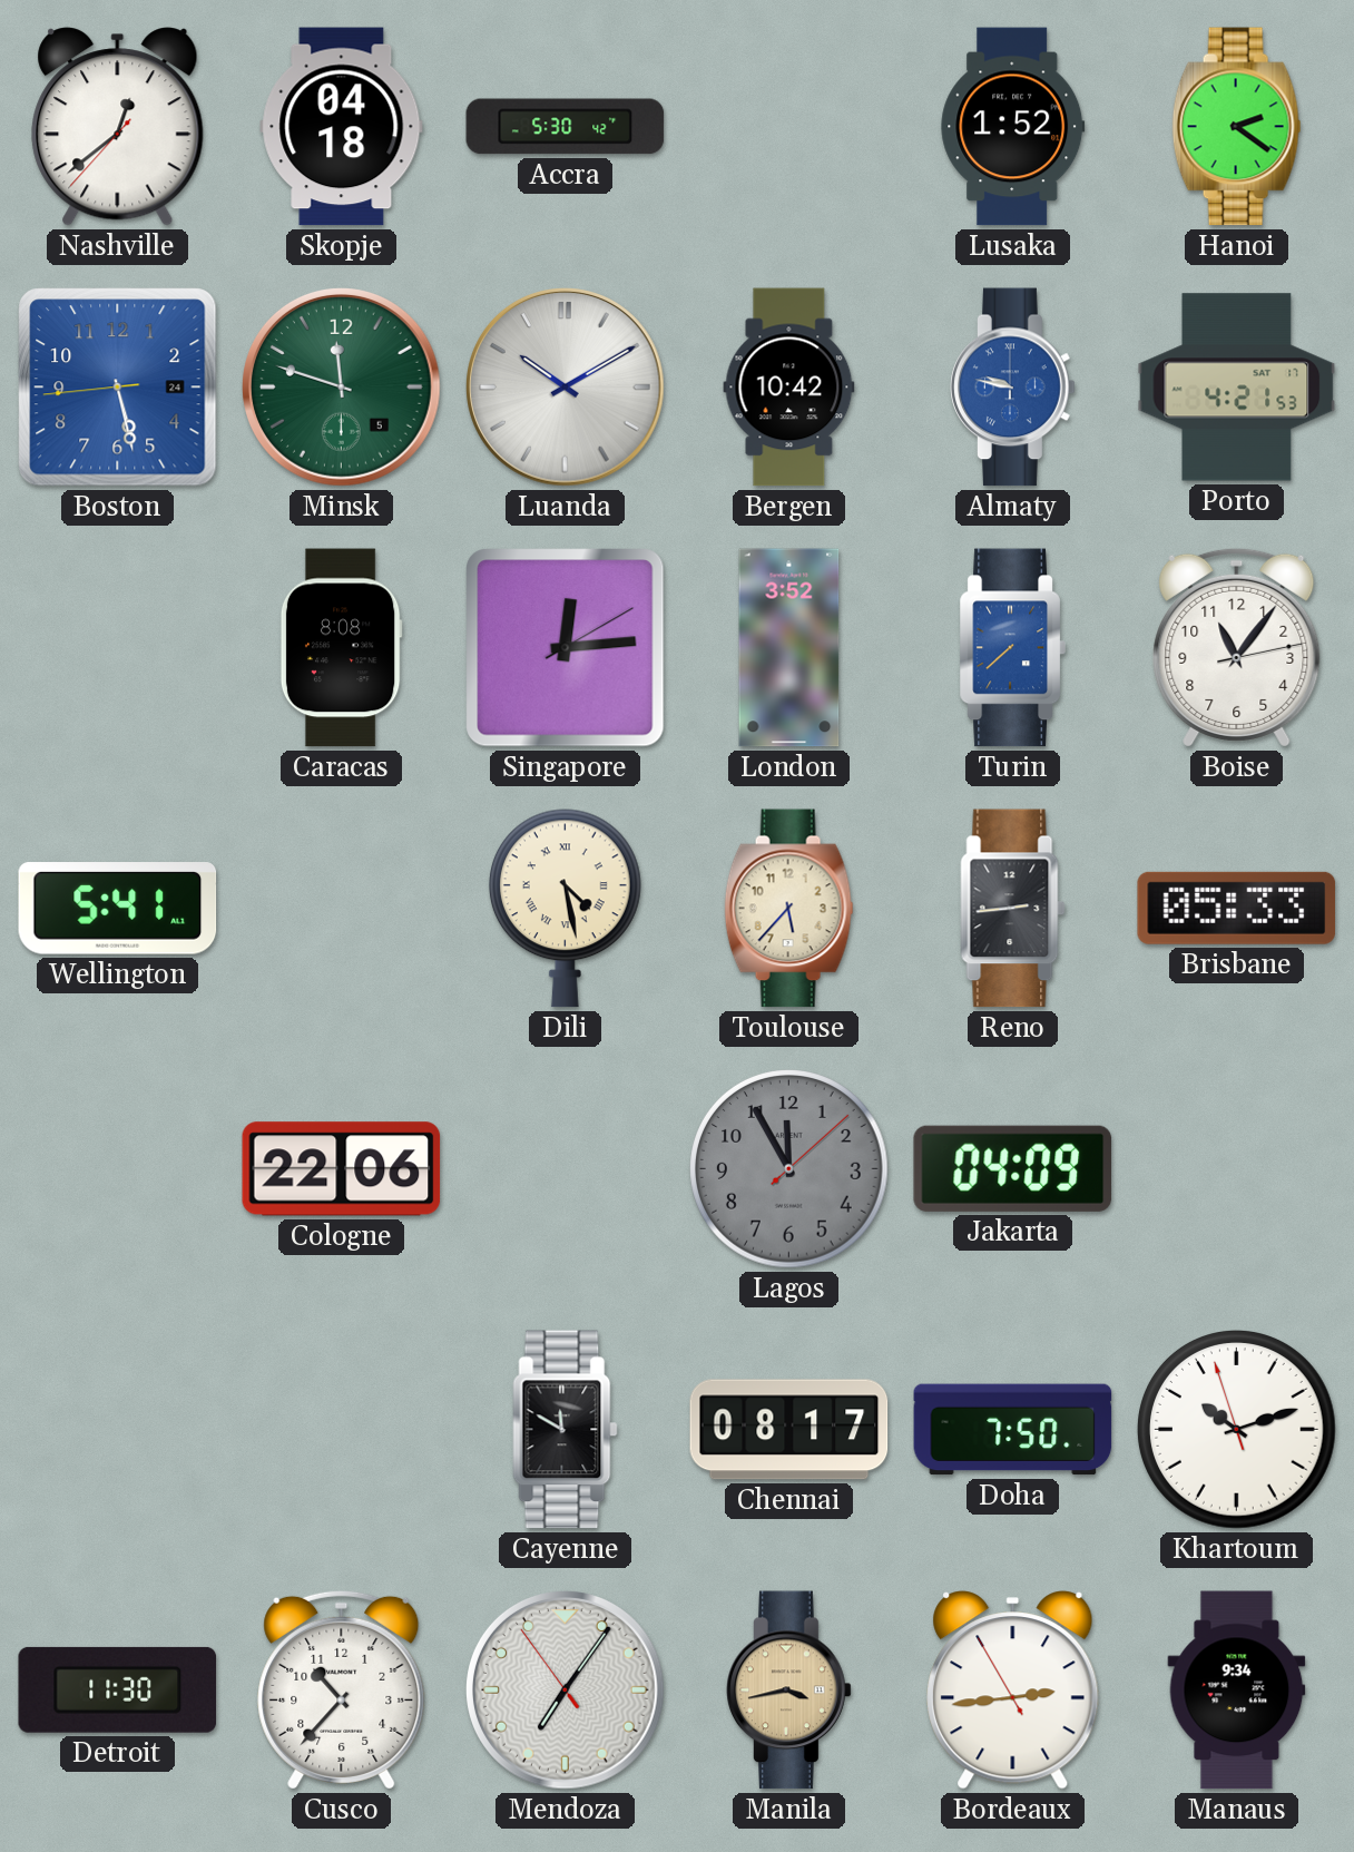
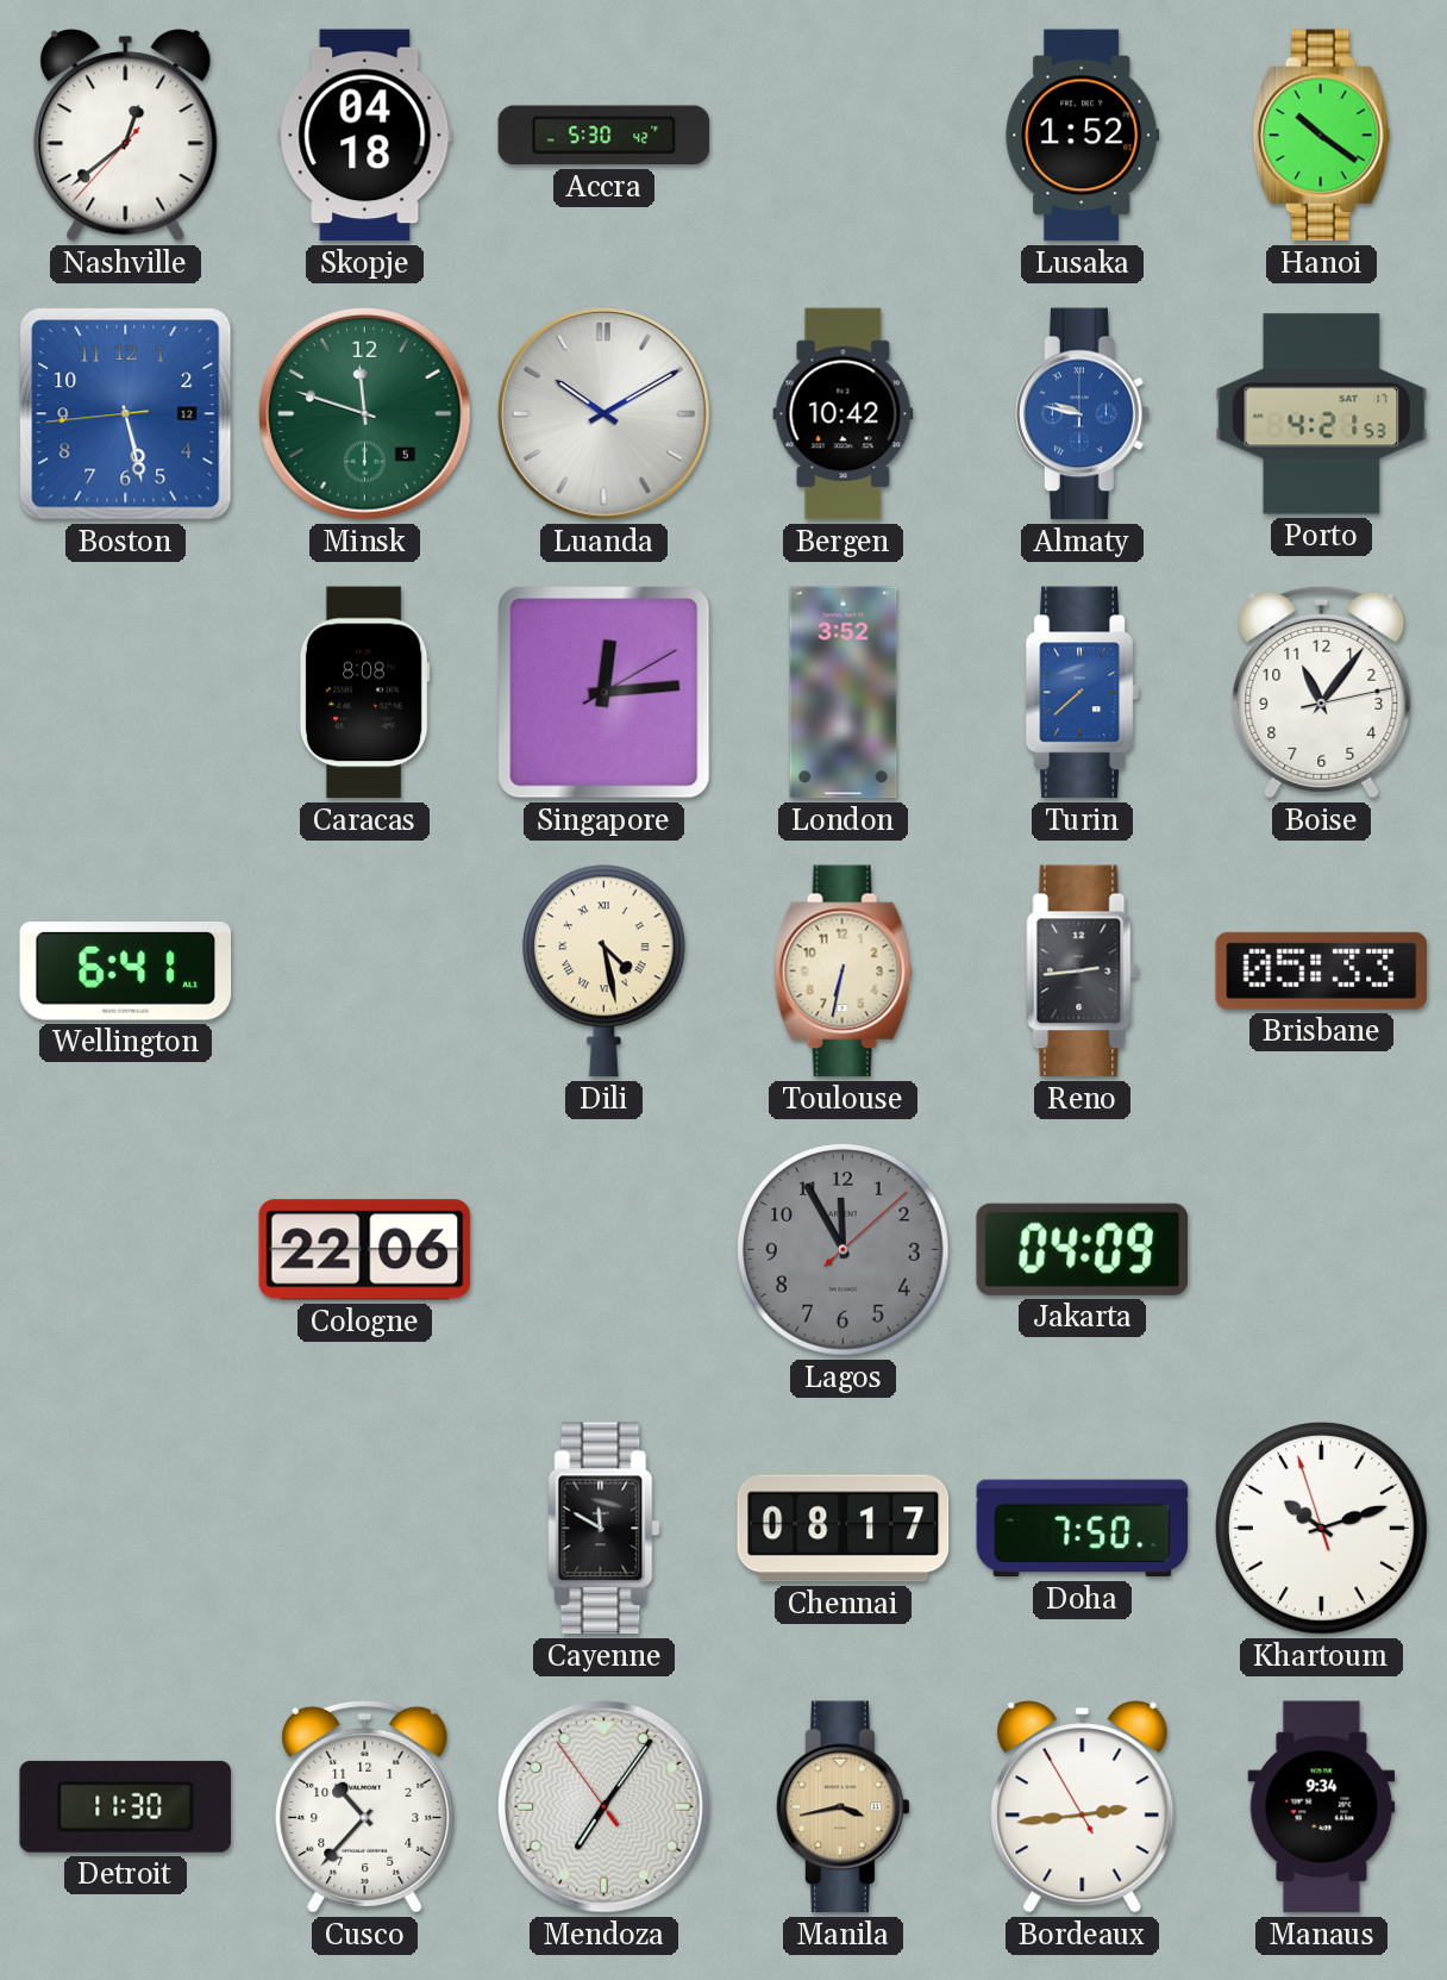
Hanoi: 2:21 -> 10:21
Boston date: 24 -> 12
Wellington: 5:41 -> 6:41
Toulouse: 5:37 -> 6:32
